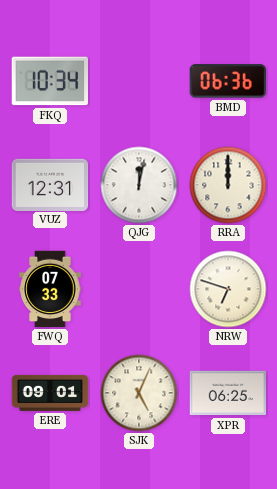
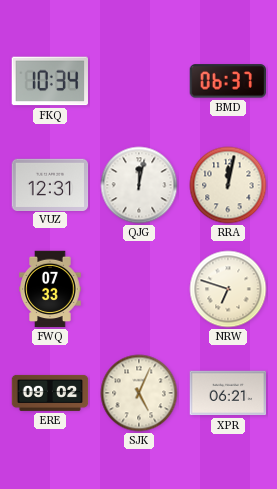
BMD: 06:36 -> 06:37
RRA: 12:00 -> 12:02
ERE: 09:01 -> 09:02
XPR: 06:25 -> 06:21
